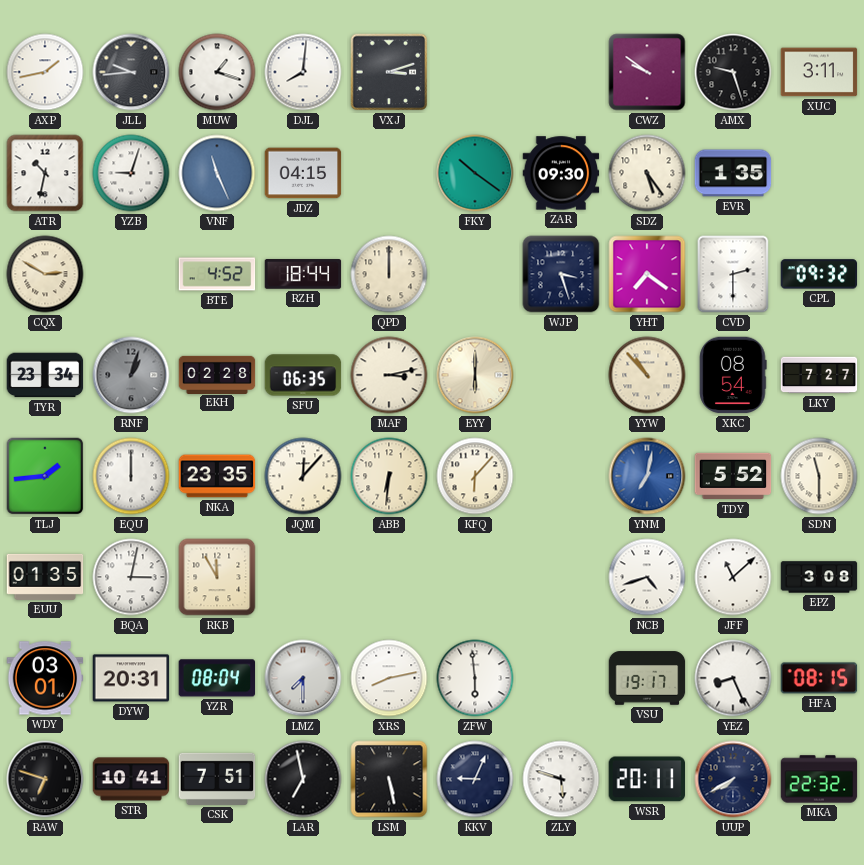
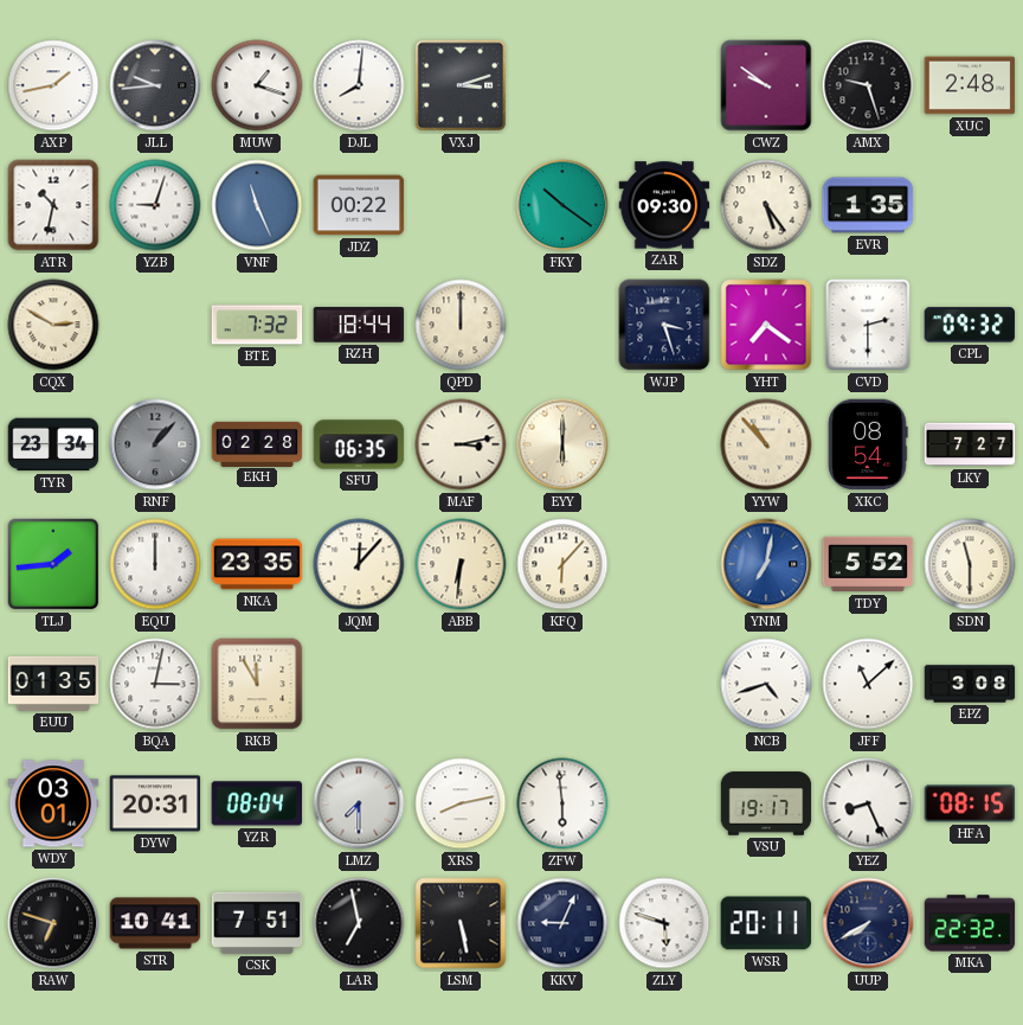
XUC: 3:11 -> 2:48
JDZ: 04:15 -> 00:22
BTE: 4:52 -> 7:32
RNF: 1:03 -> 1:07
